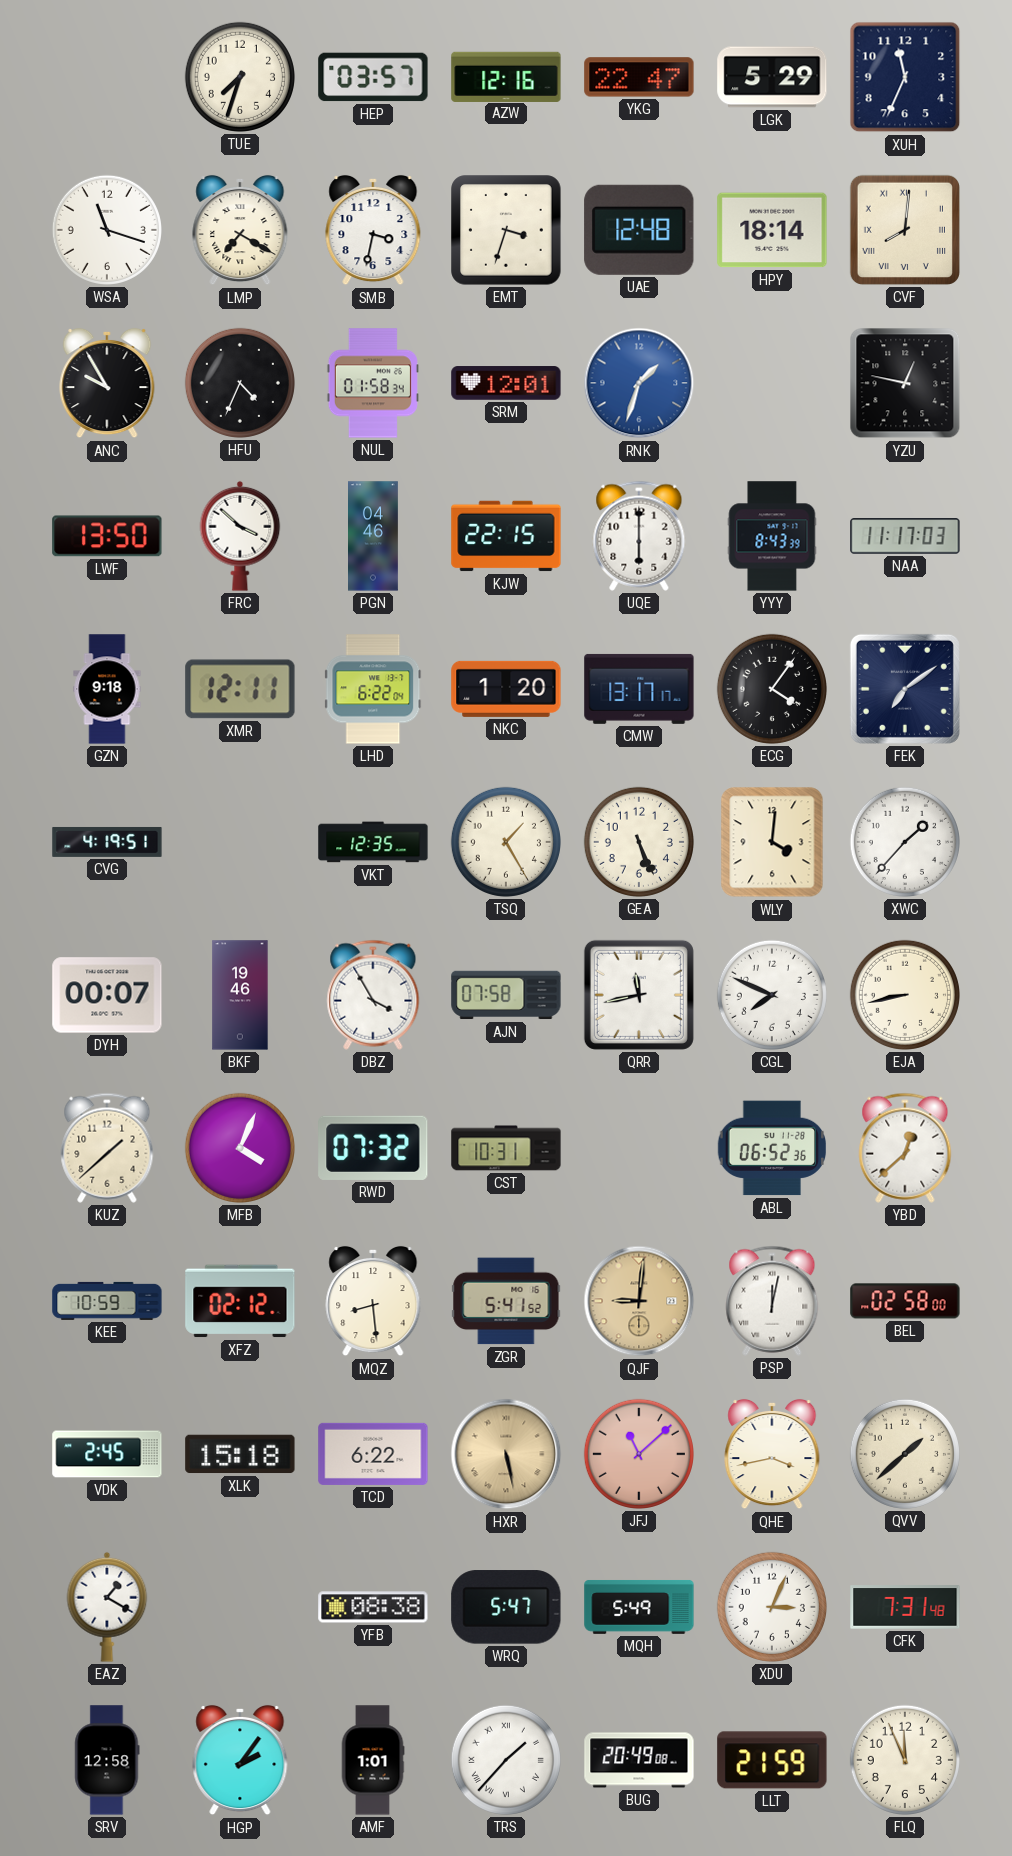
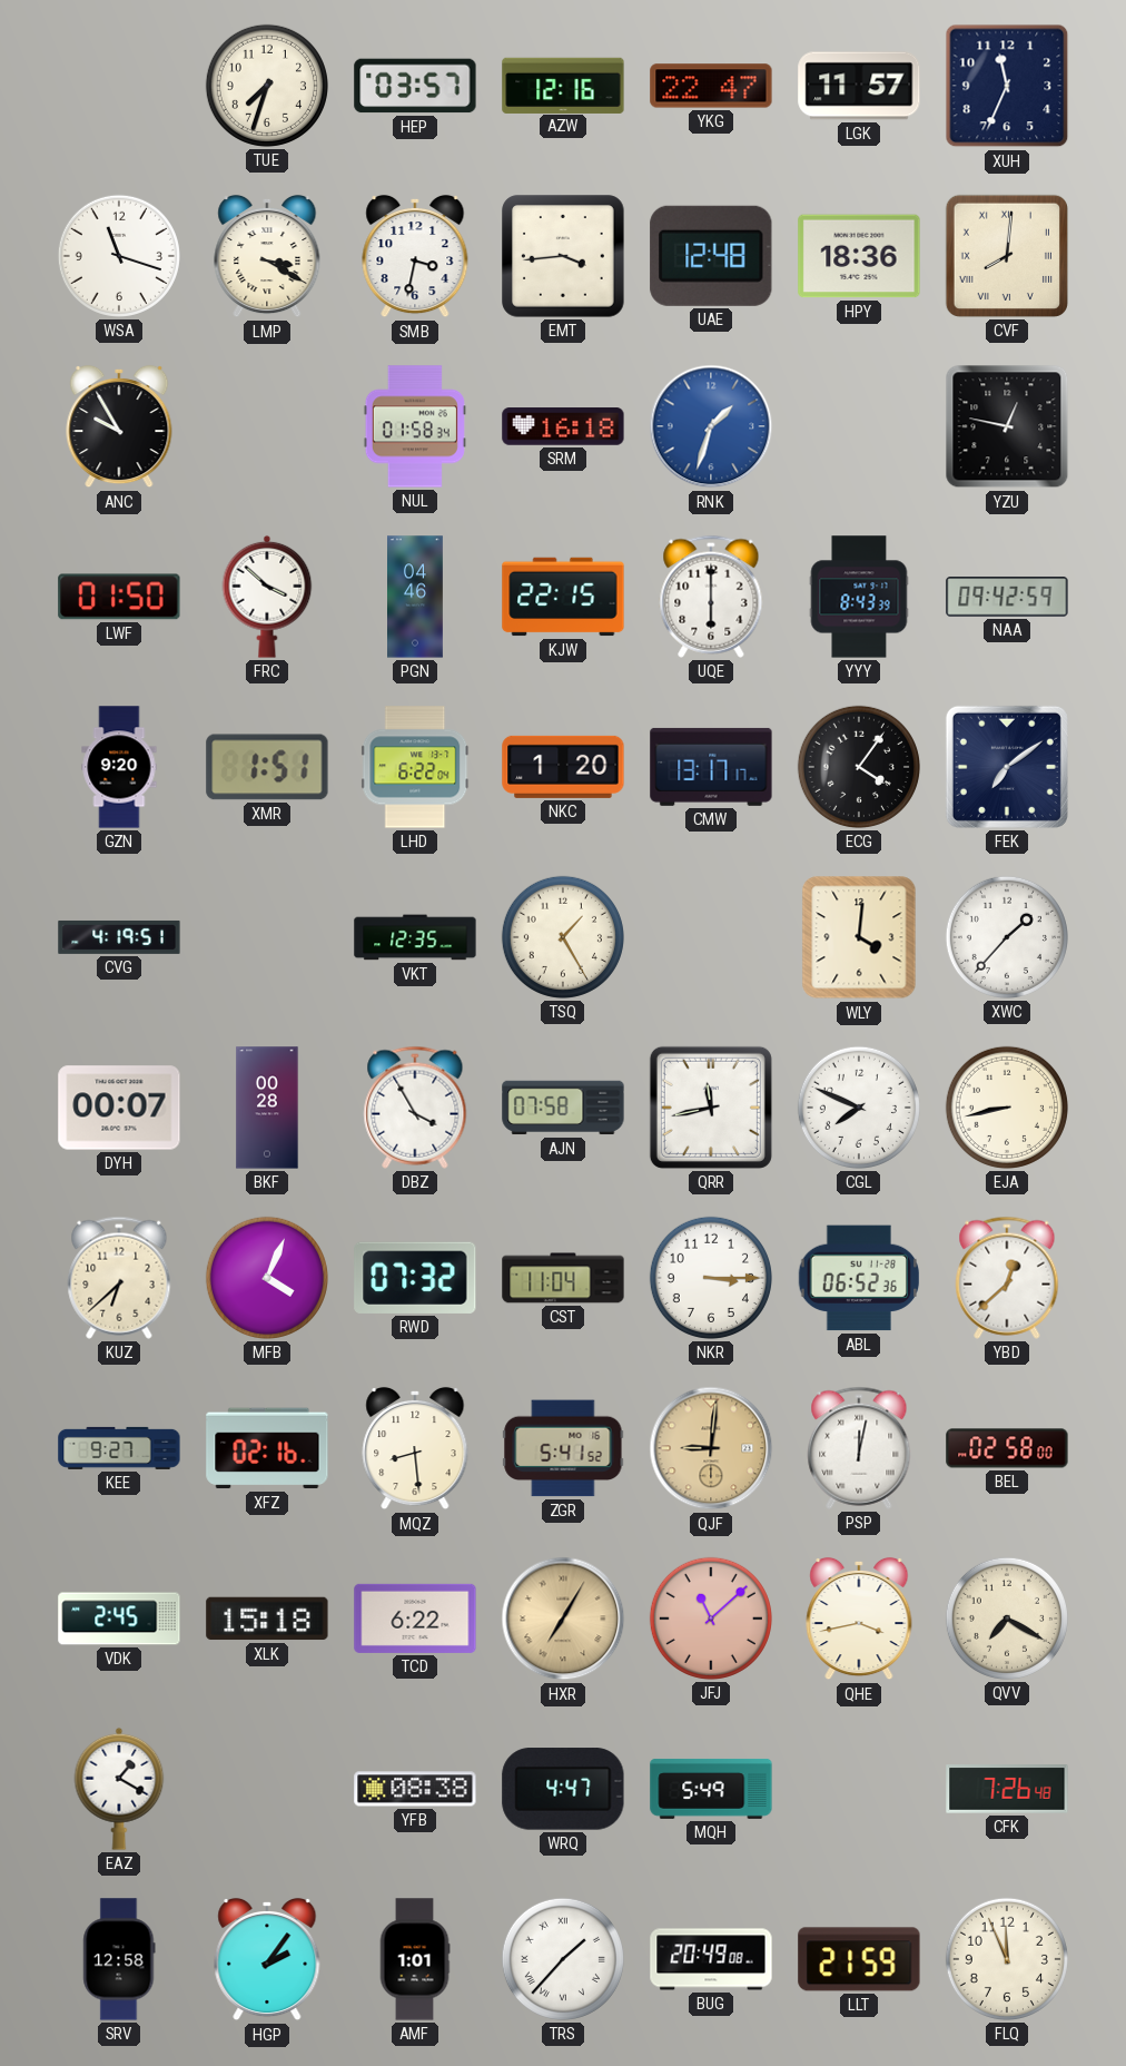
LGK: 5:29 -> 11:57
LMP: 7:20 -> 3:20
EMT: 3:33 -> 3:44
HPY: 18:14 -> 18:36
HFU: 4:34 -> none
SRM: 12:01 -> 16:18
LWF: 13:50 -> 01:50
NAA: 11:17 -> 09:42
GZN: 9:18 -> 9:20
XMR: 12:11 -> 1:51
GEA: 5:26 -> none
BKF: 19:46 -> 00:28
KUZ: 1:38 -> 6:38
CST: 10:31 -> 11:04
NKR: none -> 3:15
KEE: 10:59 -> 9:27
XFZ: 02:12 -> 02:16
HXR: 5:28 -> 7:05
QVV: 1:38 -> 7:20
WRQ: 5:47 -> 4:47
XDU: 3:04 -> none
CFK: 7:31 -> 7:26
